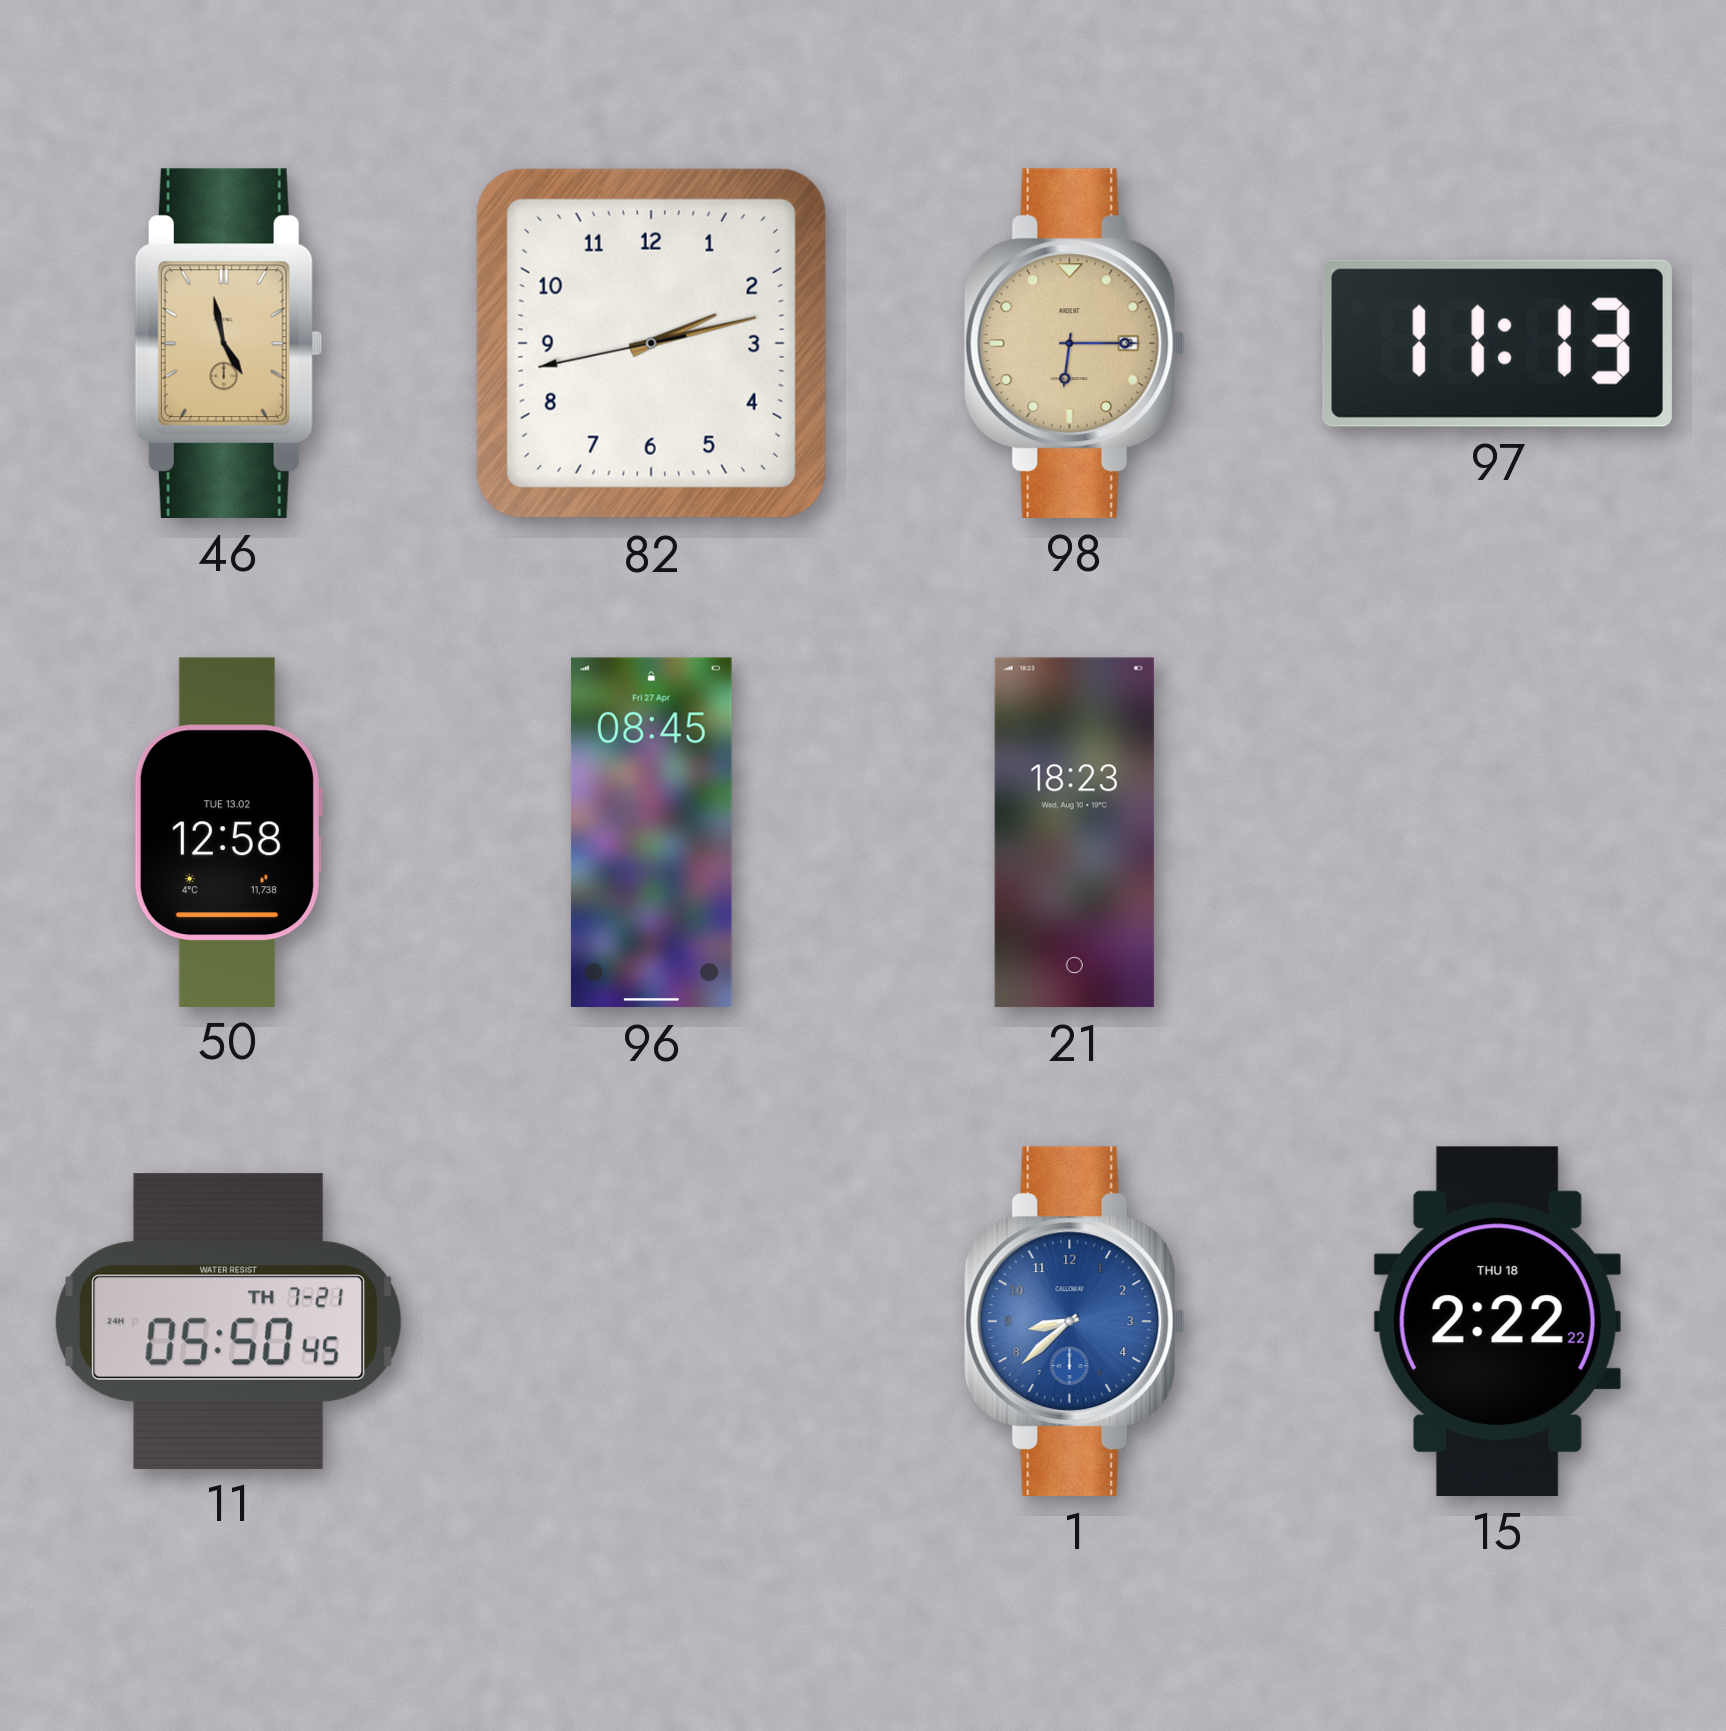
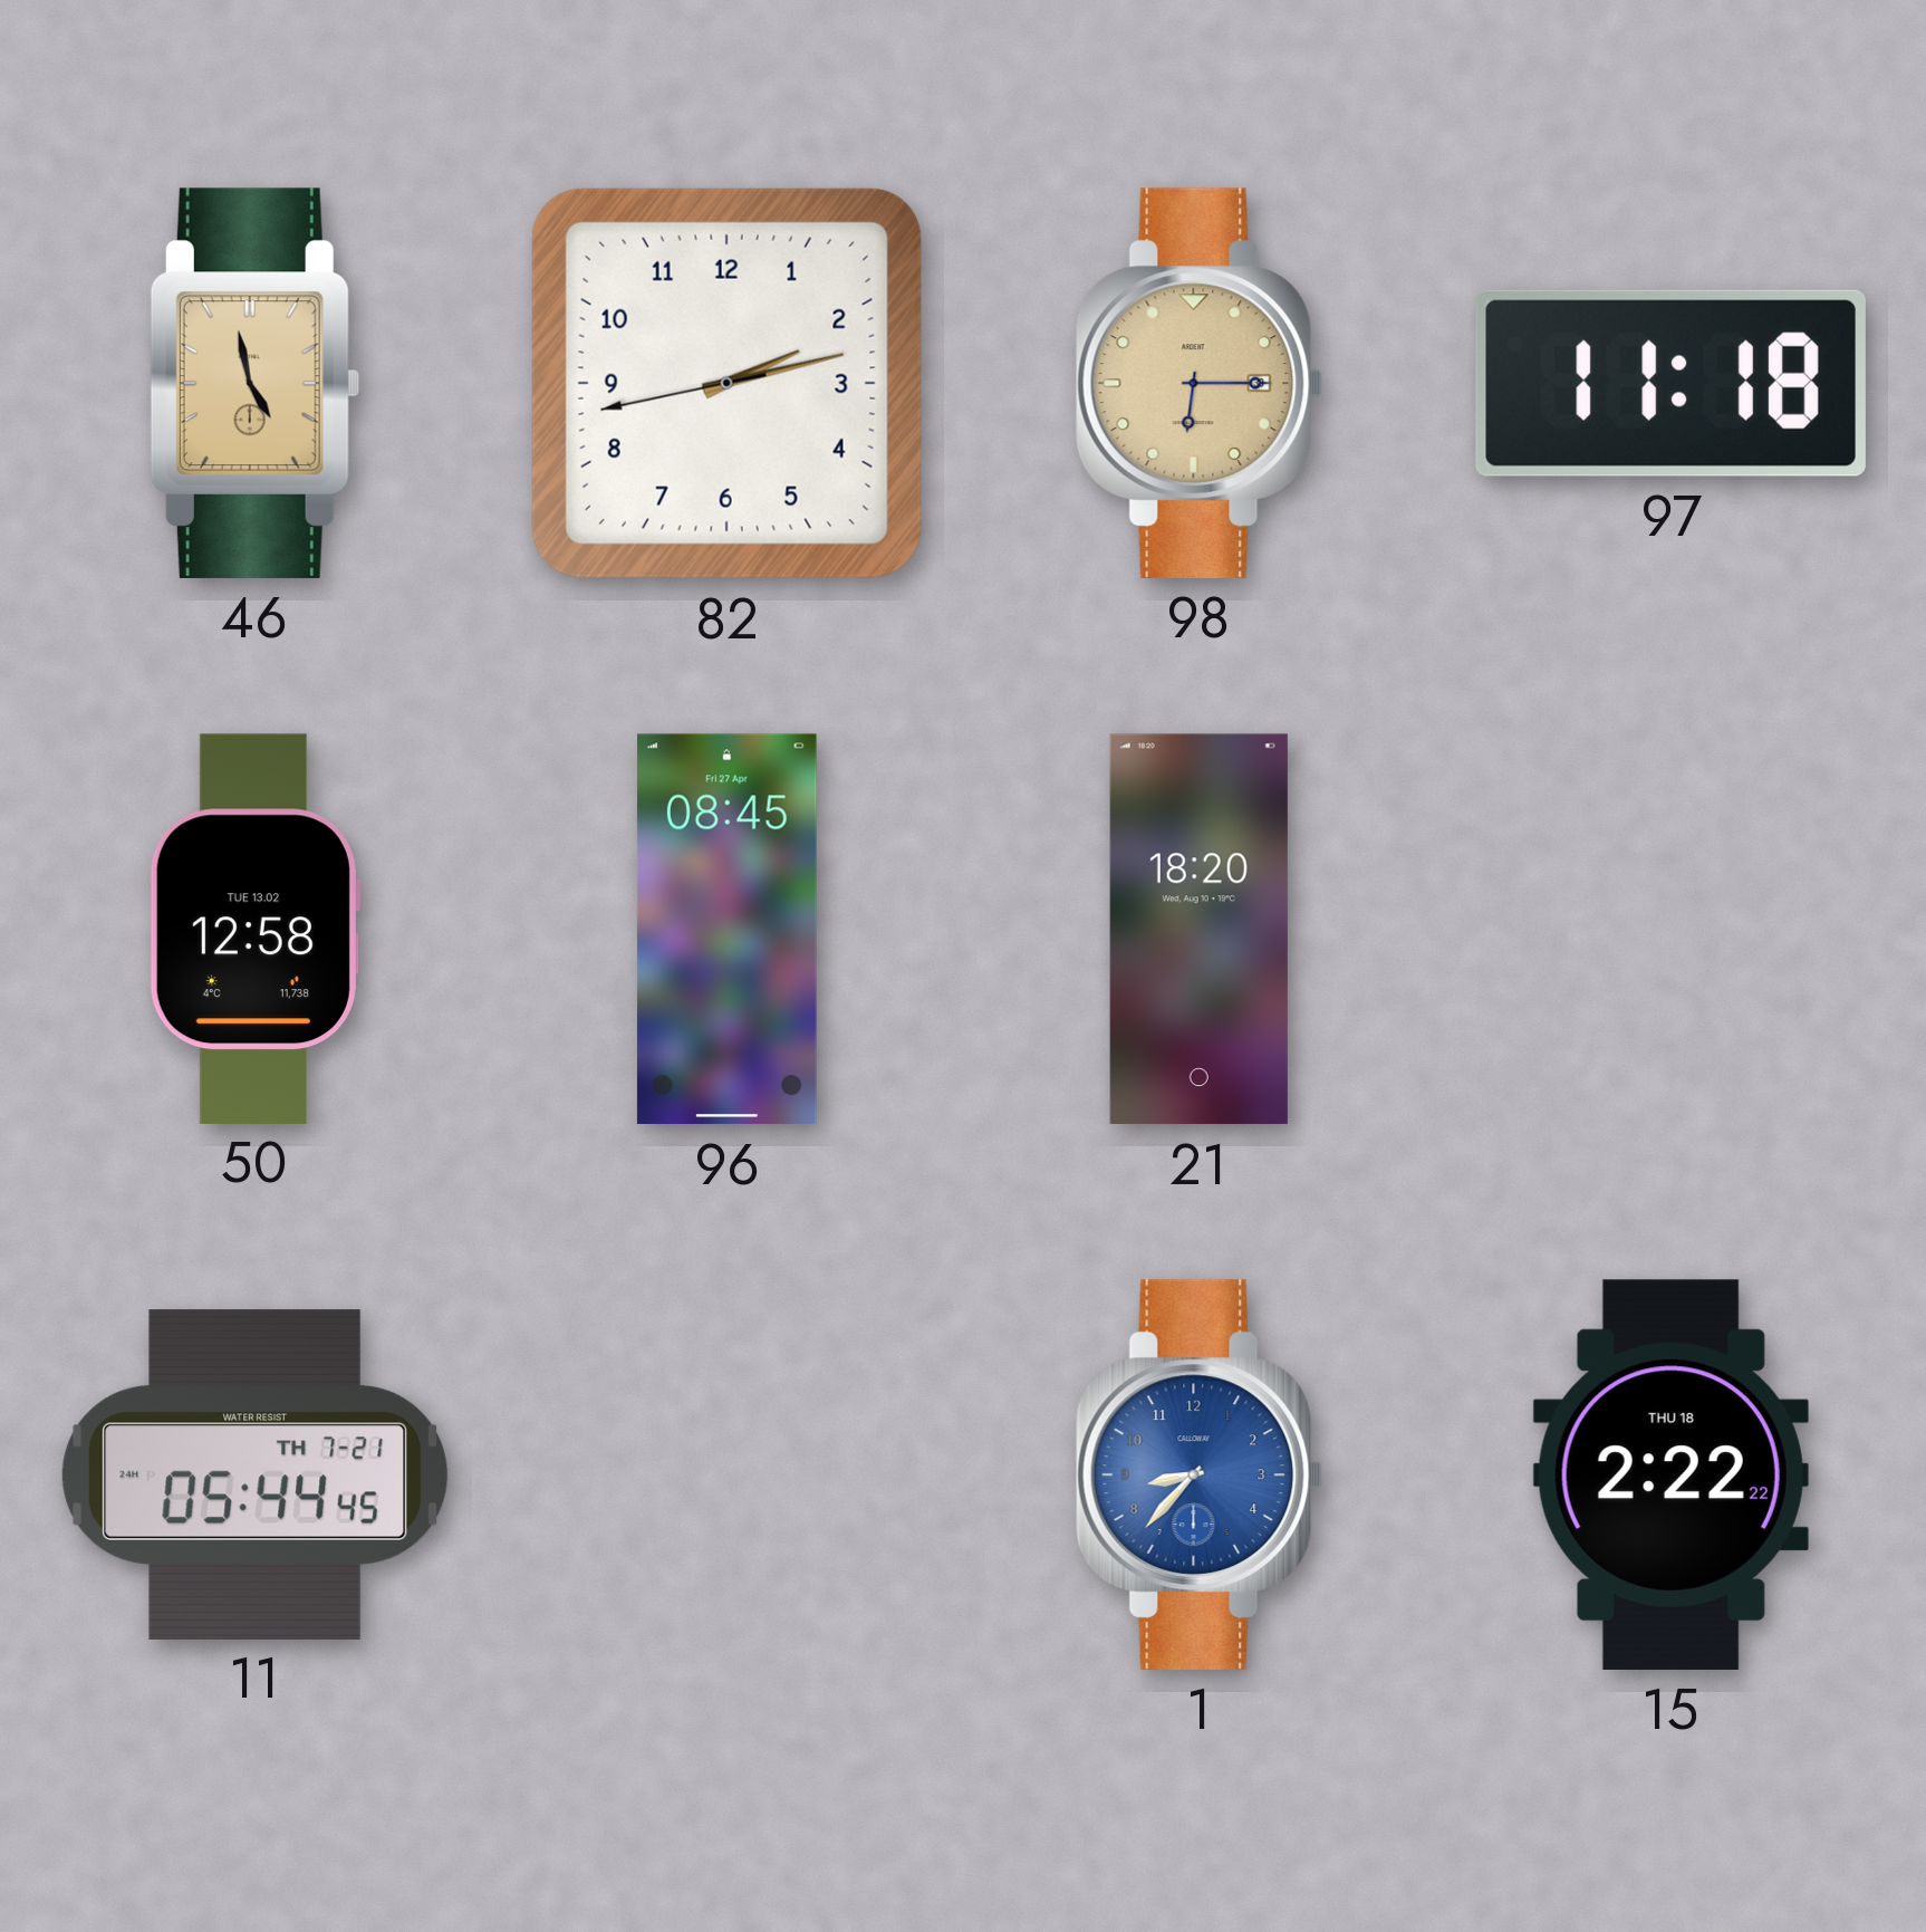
97: 11:13 -> 11:18
21: 18:23 -> 18:20
11: 05:50 -> 05:44
1: 8:38 -> 8:37
